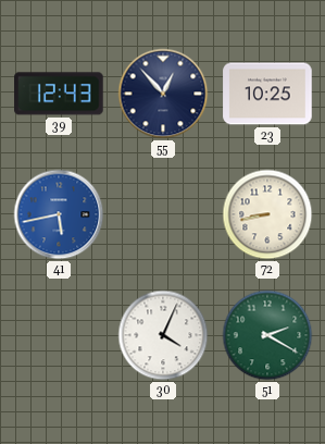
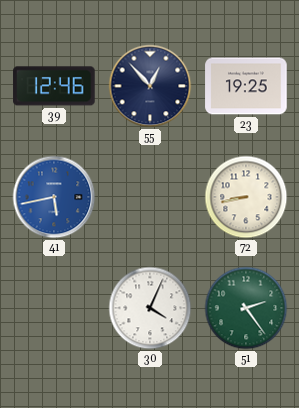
39: 12:43 -> 12:46
23: 10:25 -> 19:25
51: 2:20 -> 2:24
